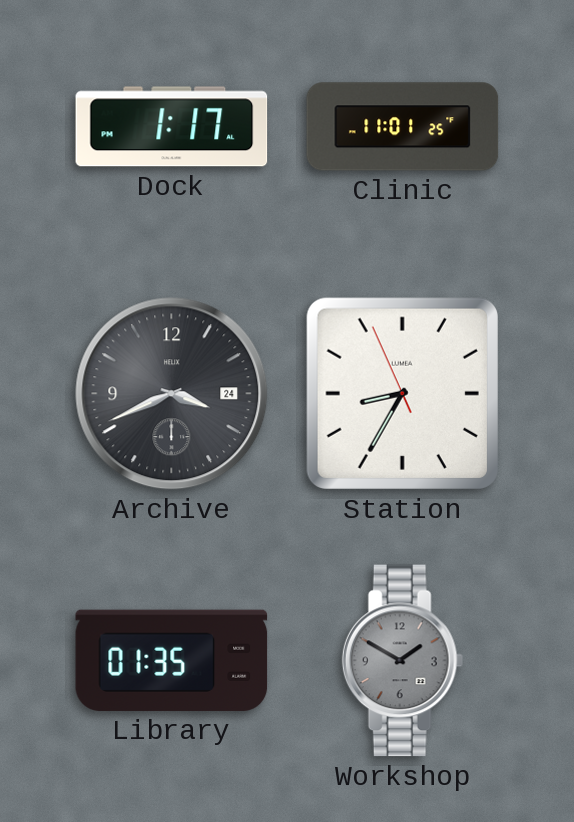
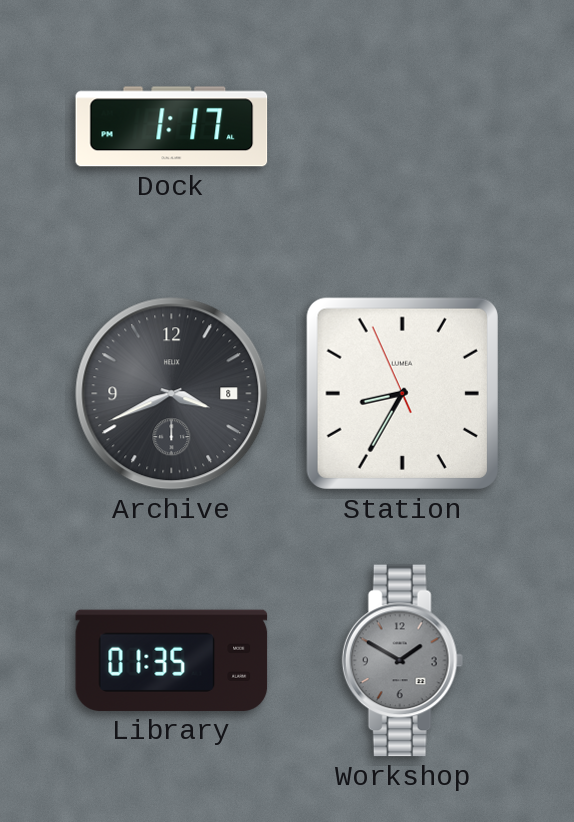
Clinic: 11:01 -> none
Archive date: 24 -> 8
